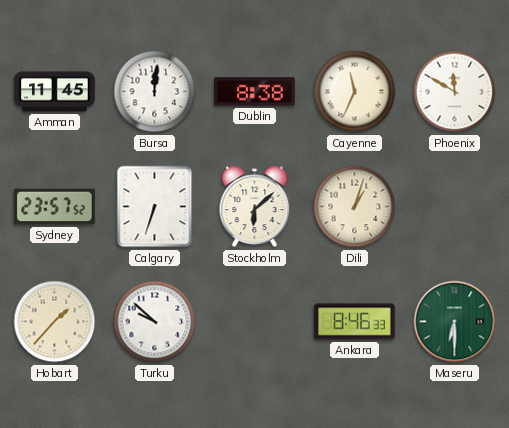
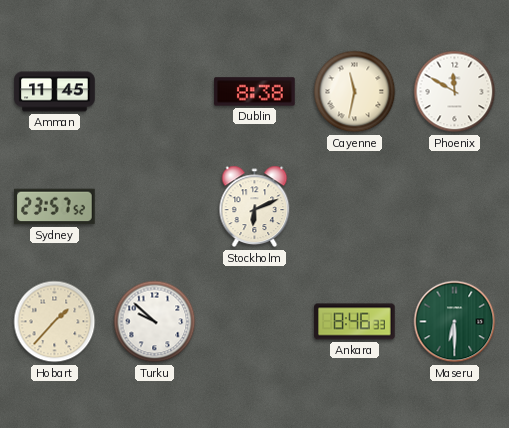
Bursa: 12:01 -> none
Cayenne: 11:34 -> 11:32
Calgary: 6:33 -> none
Stockholm: 6:08 -> 6:11
Dili: 1:03 -> none
